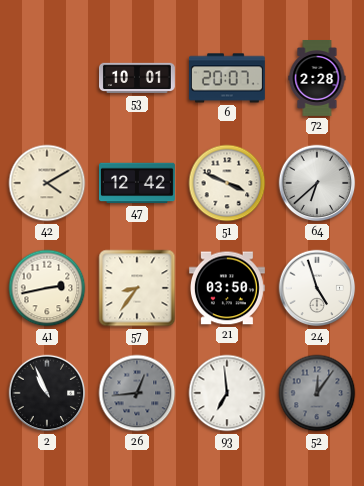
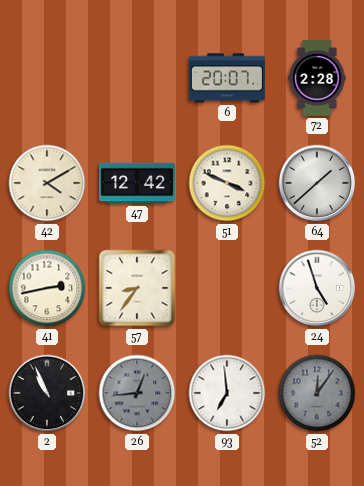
53: 10:01 -> none
64: 6:38 -> 1:38
21: 03:50 -> none
